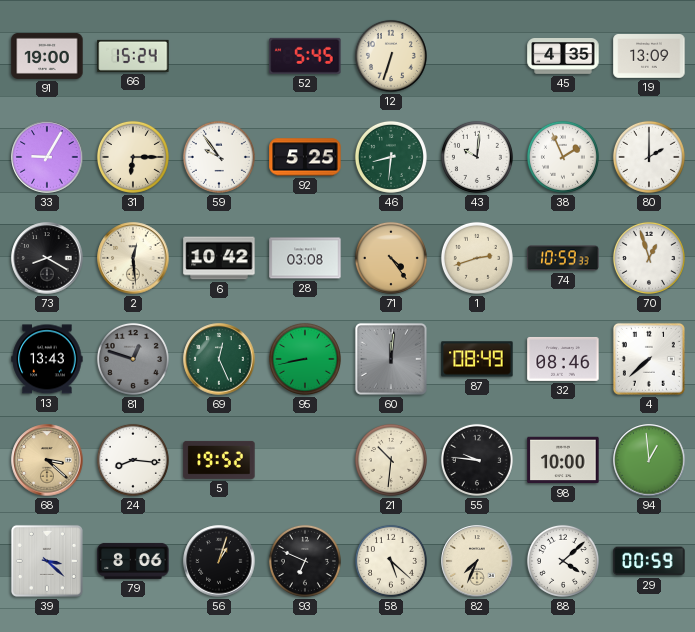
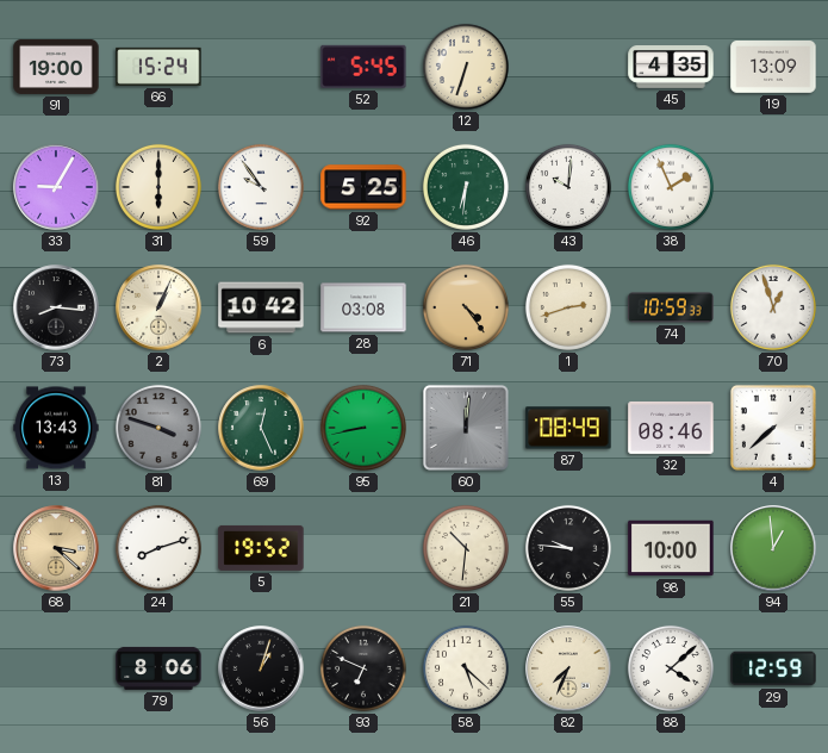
31: 6:15 -> 6:00
46: 8:31 -> 6:31
80: 2:00 -> none
73: 8:20 -> 8:16
2: 12:29 -> 1:04
81: 12:48 -> 3:48
24: 8:16 -> 8:12
39: 3:22 -> none
29: 00:59 -> 12:59
